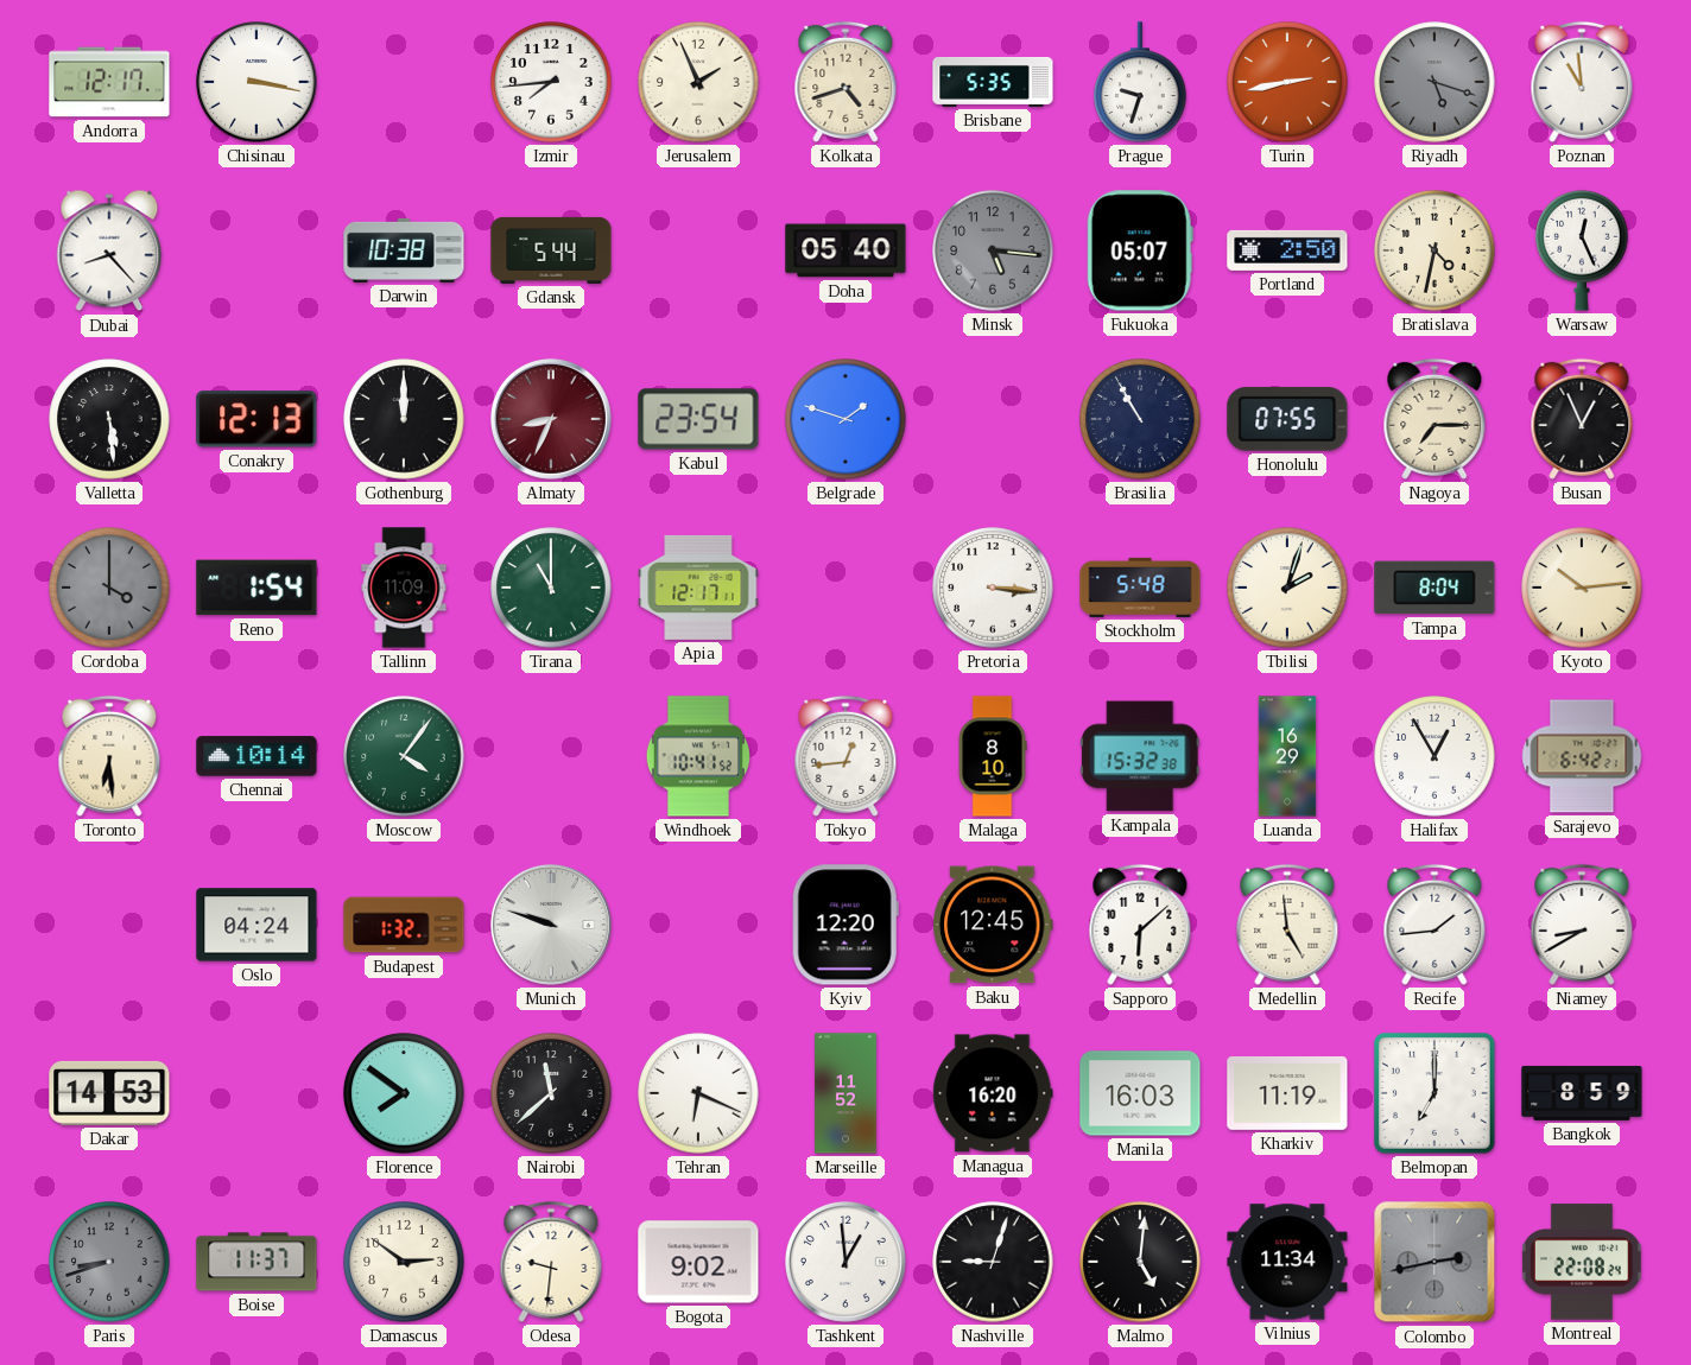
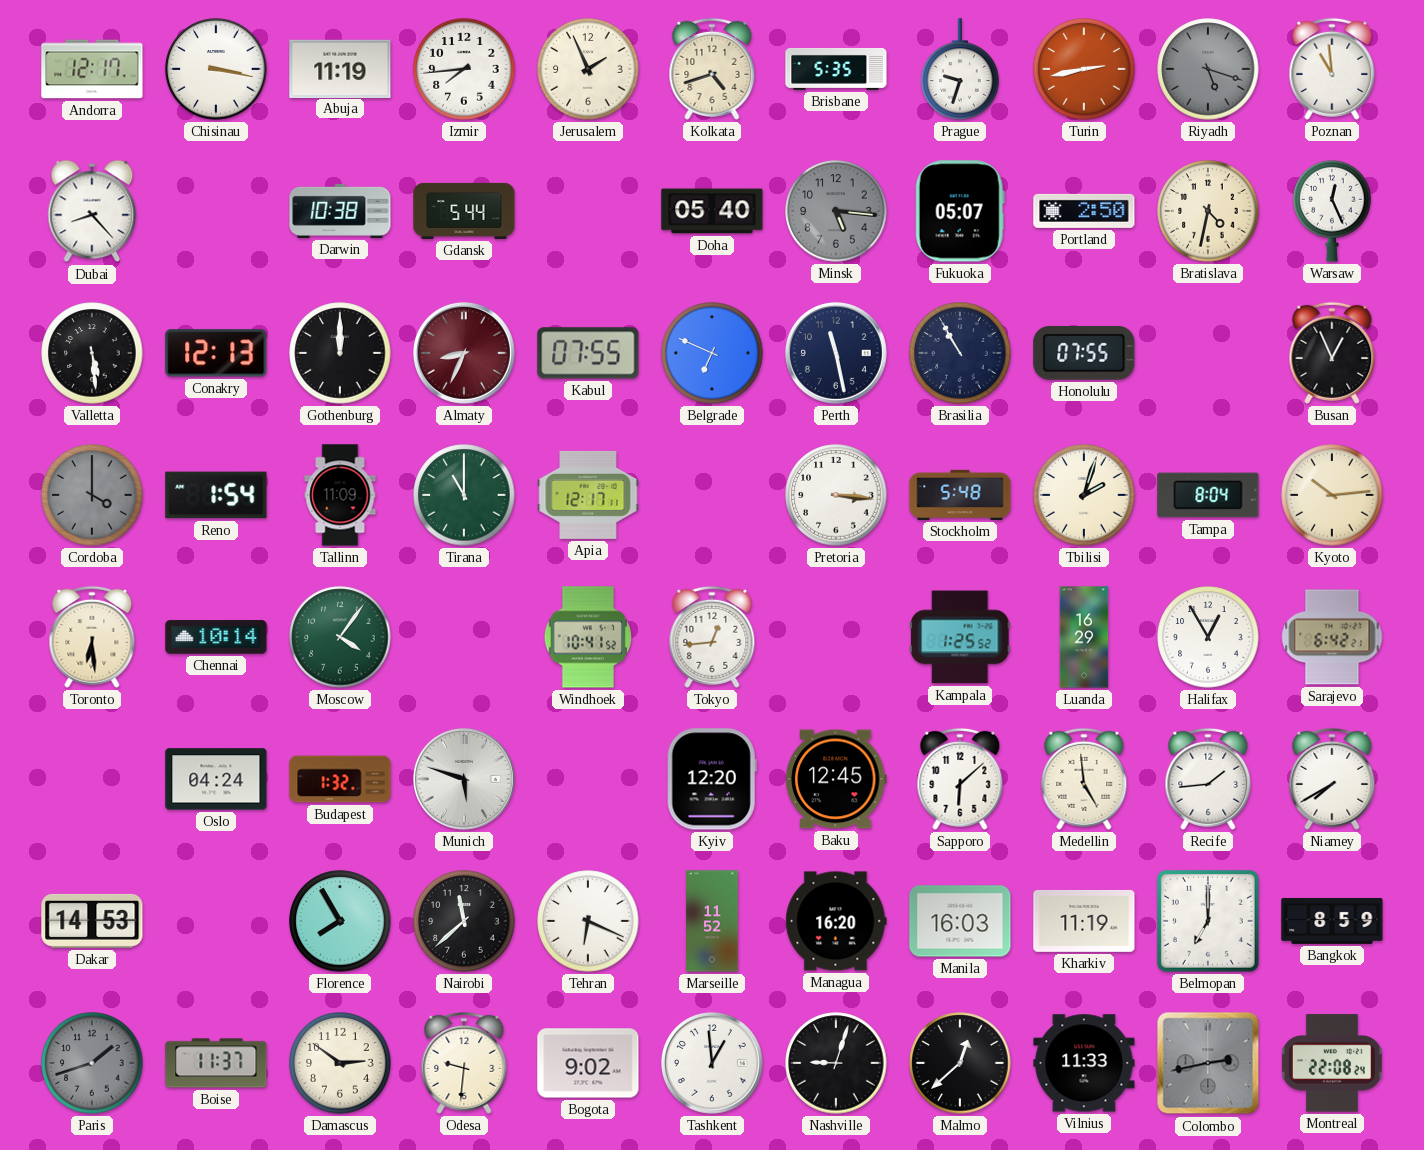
Abuja: none -> 11:19
Kabul: 23:54 -> 07:55
Belgrade: 1:48 -> 6:49
Perth: none -> 11:28
Nagoya: 7:15 -> none
Malaga: 8:10 -> none
Kampala: 15:32 -> 1:25
Munich: 9:48 -> 5:48
Niamey: 8:40 -> 7:40
Florence: 7:51 -> 7:55
Paris: 8:42 -> 1:42
Malmo: 5:01 -> 12:38
Vilnius: 11:34 -> 11:33
